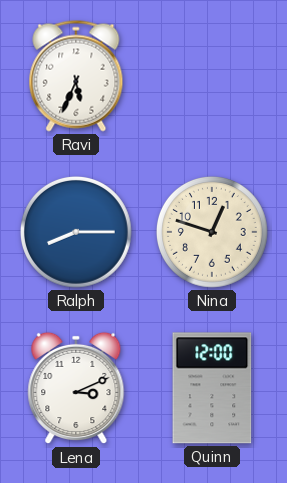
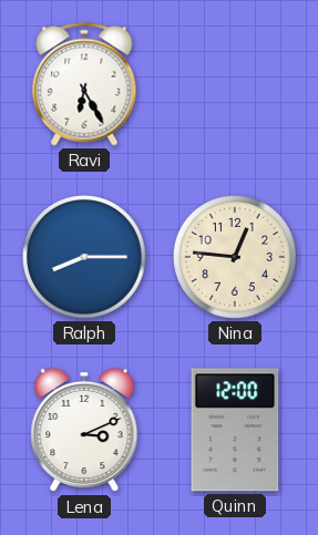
Ravi: 5:34 -> 6:25
Nina: 12:48 -> 12:46
